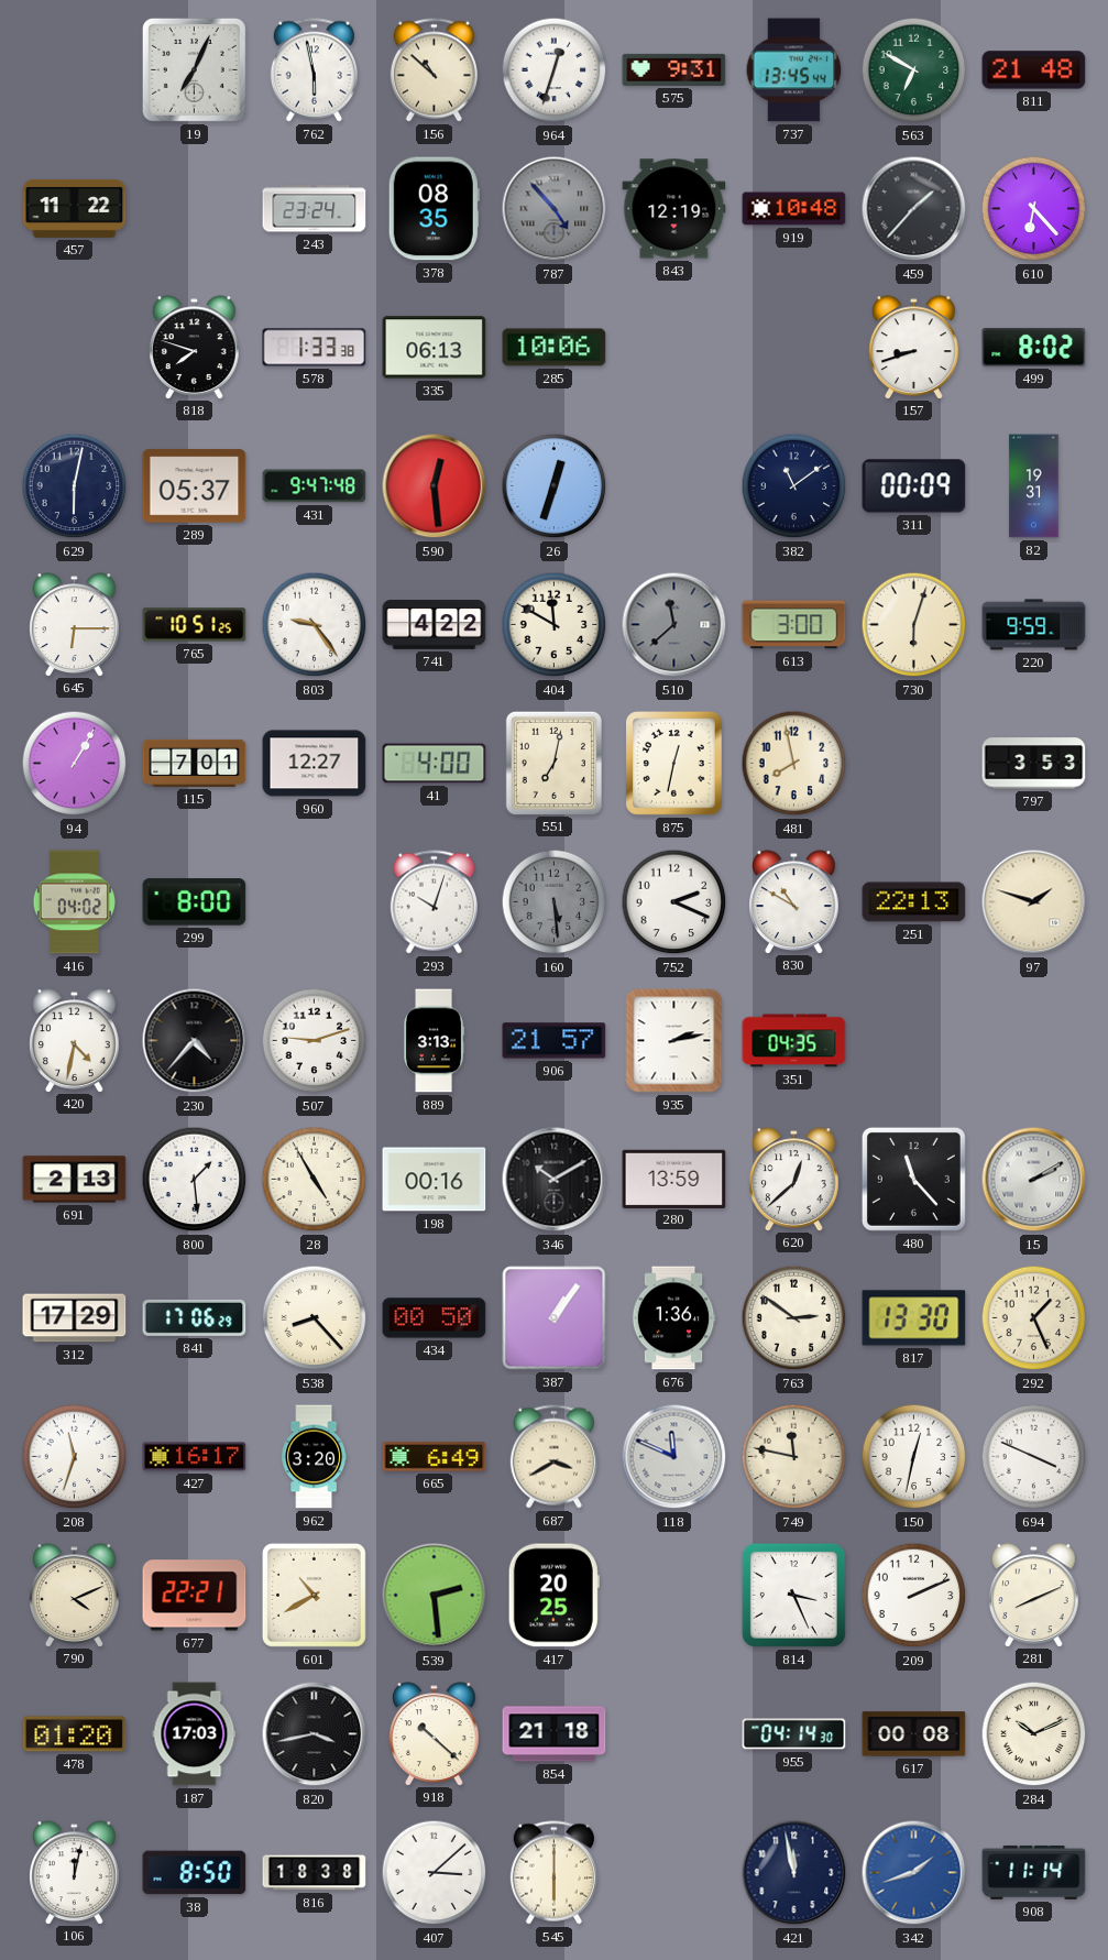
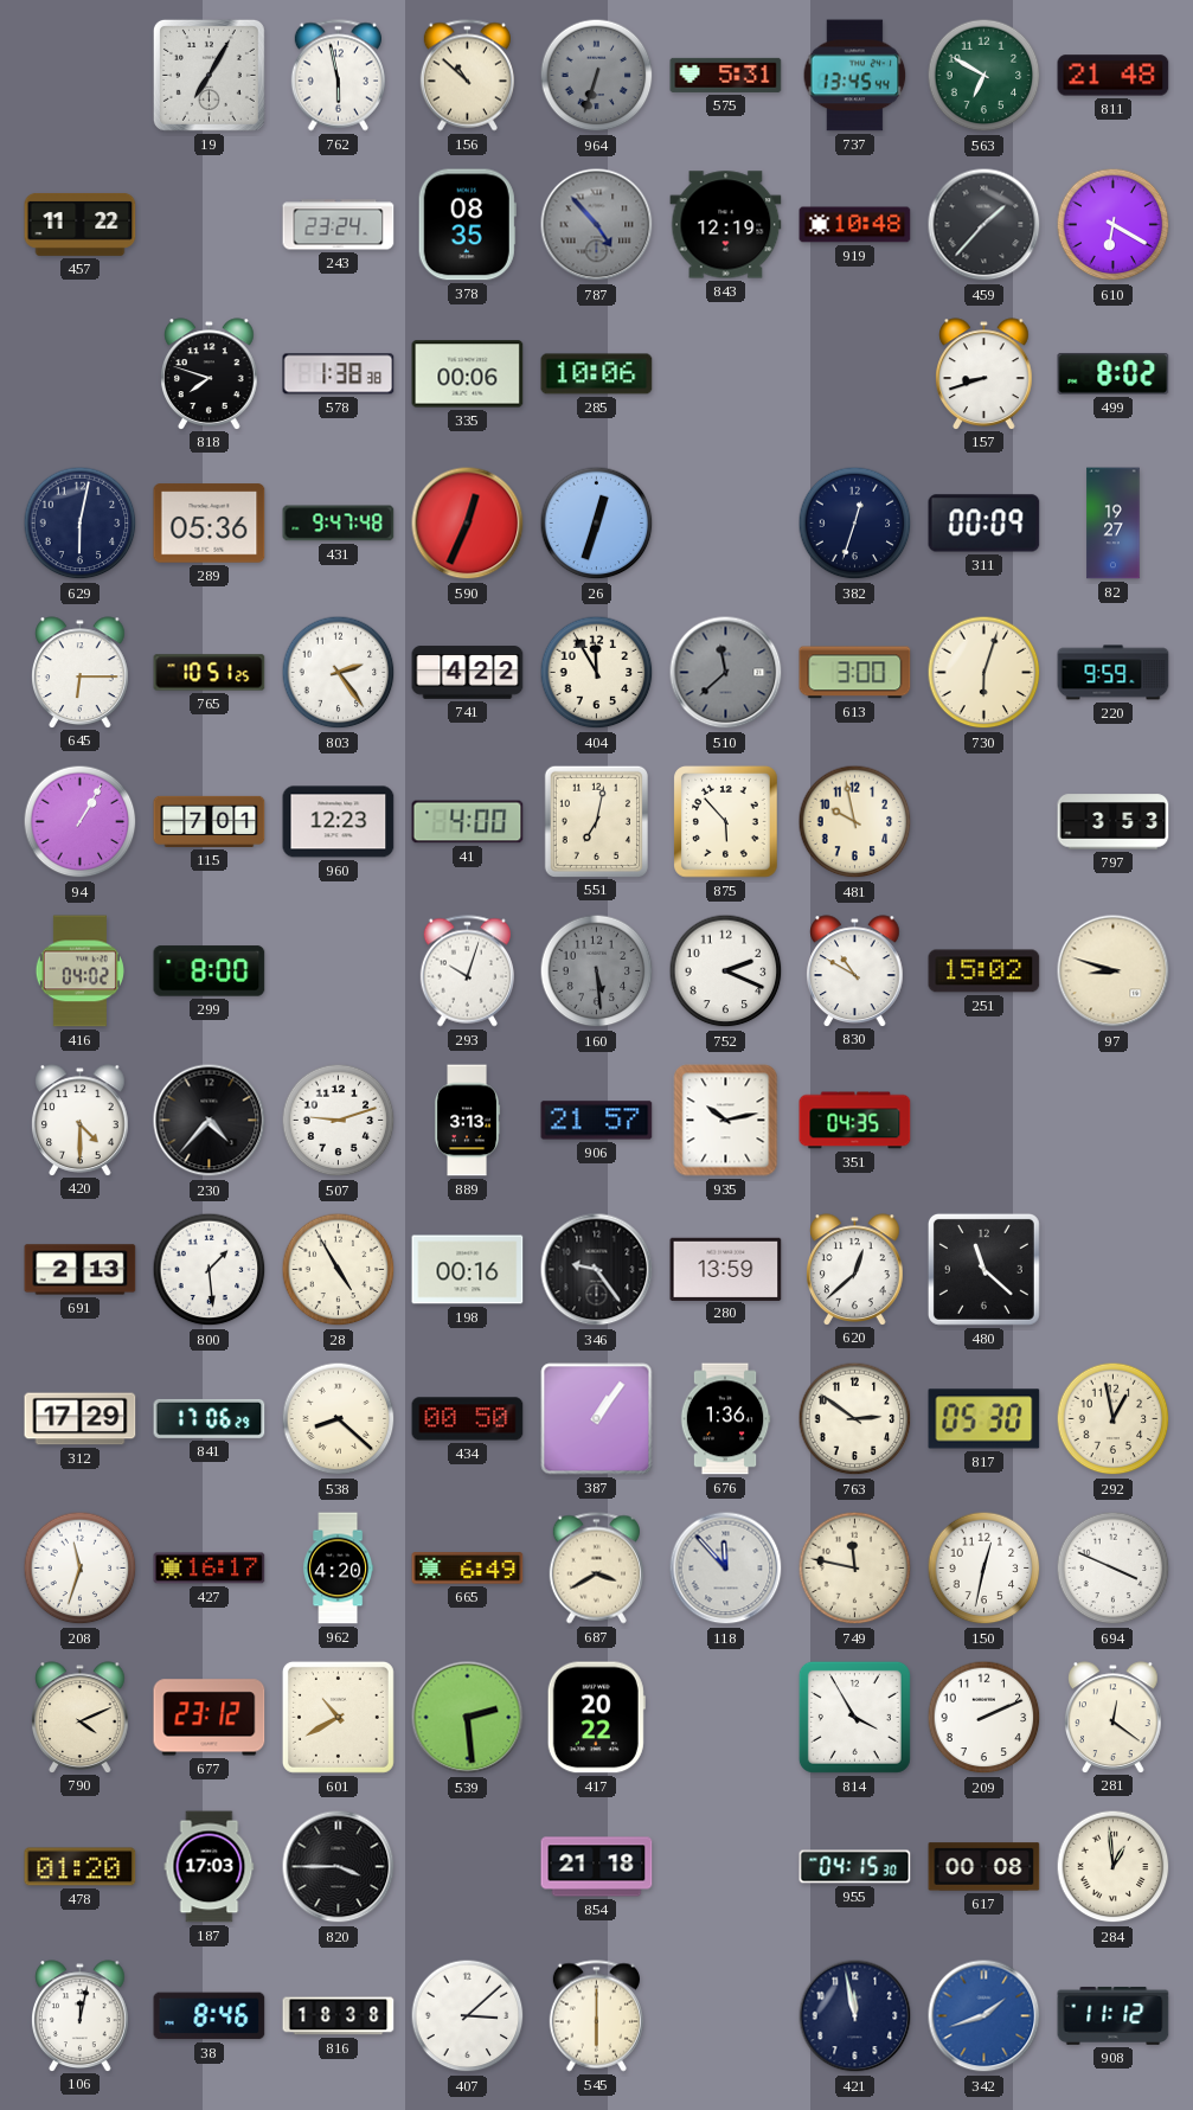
19: 7:04 -> 7:05
964: 12:33 -> 6:33
964 dial: white -> grey
575: 9:31 -> 5:31
610: 6:23 -> 6:20
578: 1:33 -> 1:38
335: 06:13 -> 00:06
289: 05:37 -> 05:36
590: 12:29 -> 12:34
382: 11:09 -> 12:33
82: 19:31 -> 19:27
803: 9:24 -> 2:24
404: 11:50 -> 11:55
960: 12:27 -> 12:23
875: 12:32 -> 5:53
481: 7:58 -> 9:58
251: 22:13 -> 15:02
97: 1:48 -> 8:48
420: 4:32 -> 4:30
935: 2:13 -> 10:13
346: 10:10 -> 9:24
480: 11:23 -> 11:22
15: 2:10 -> none
538: 8:23 -> 8:22
817: 13:30 -> 05:30
292: 1:26 -> 12:58
962: 3:20 -> 4:20
118: 11:49 -> 11:53
677: 22:21 -> 23:12
417: 20:25 -> 20:22
814: 3:26 -> 3:55
281: 8:11 -> 12:21
820: 3:43 -> 3:45
918: 10:22 -> none
955: 04:14 -> 04:15
284: 10:11 -> 12:59
38: 8:50 -> 8:46
908: 11:14 -> 11:12
